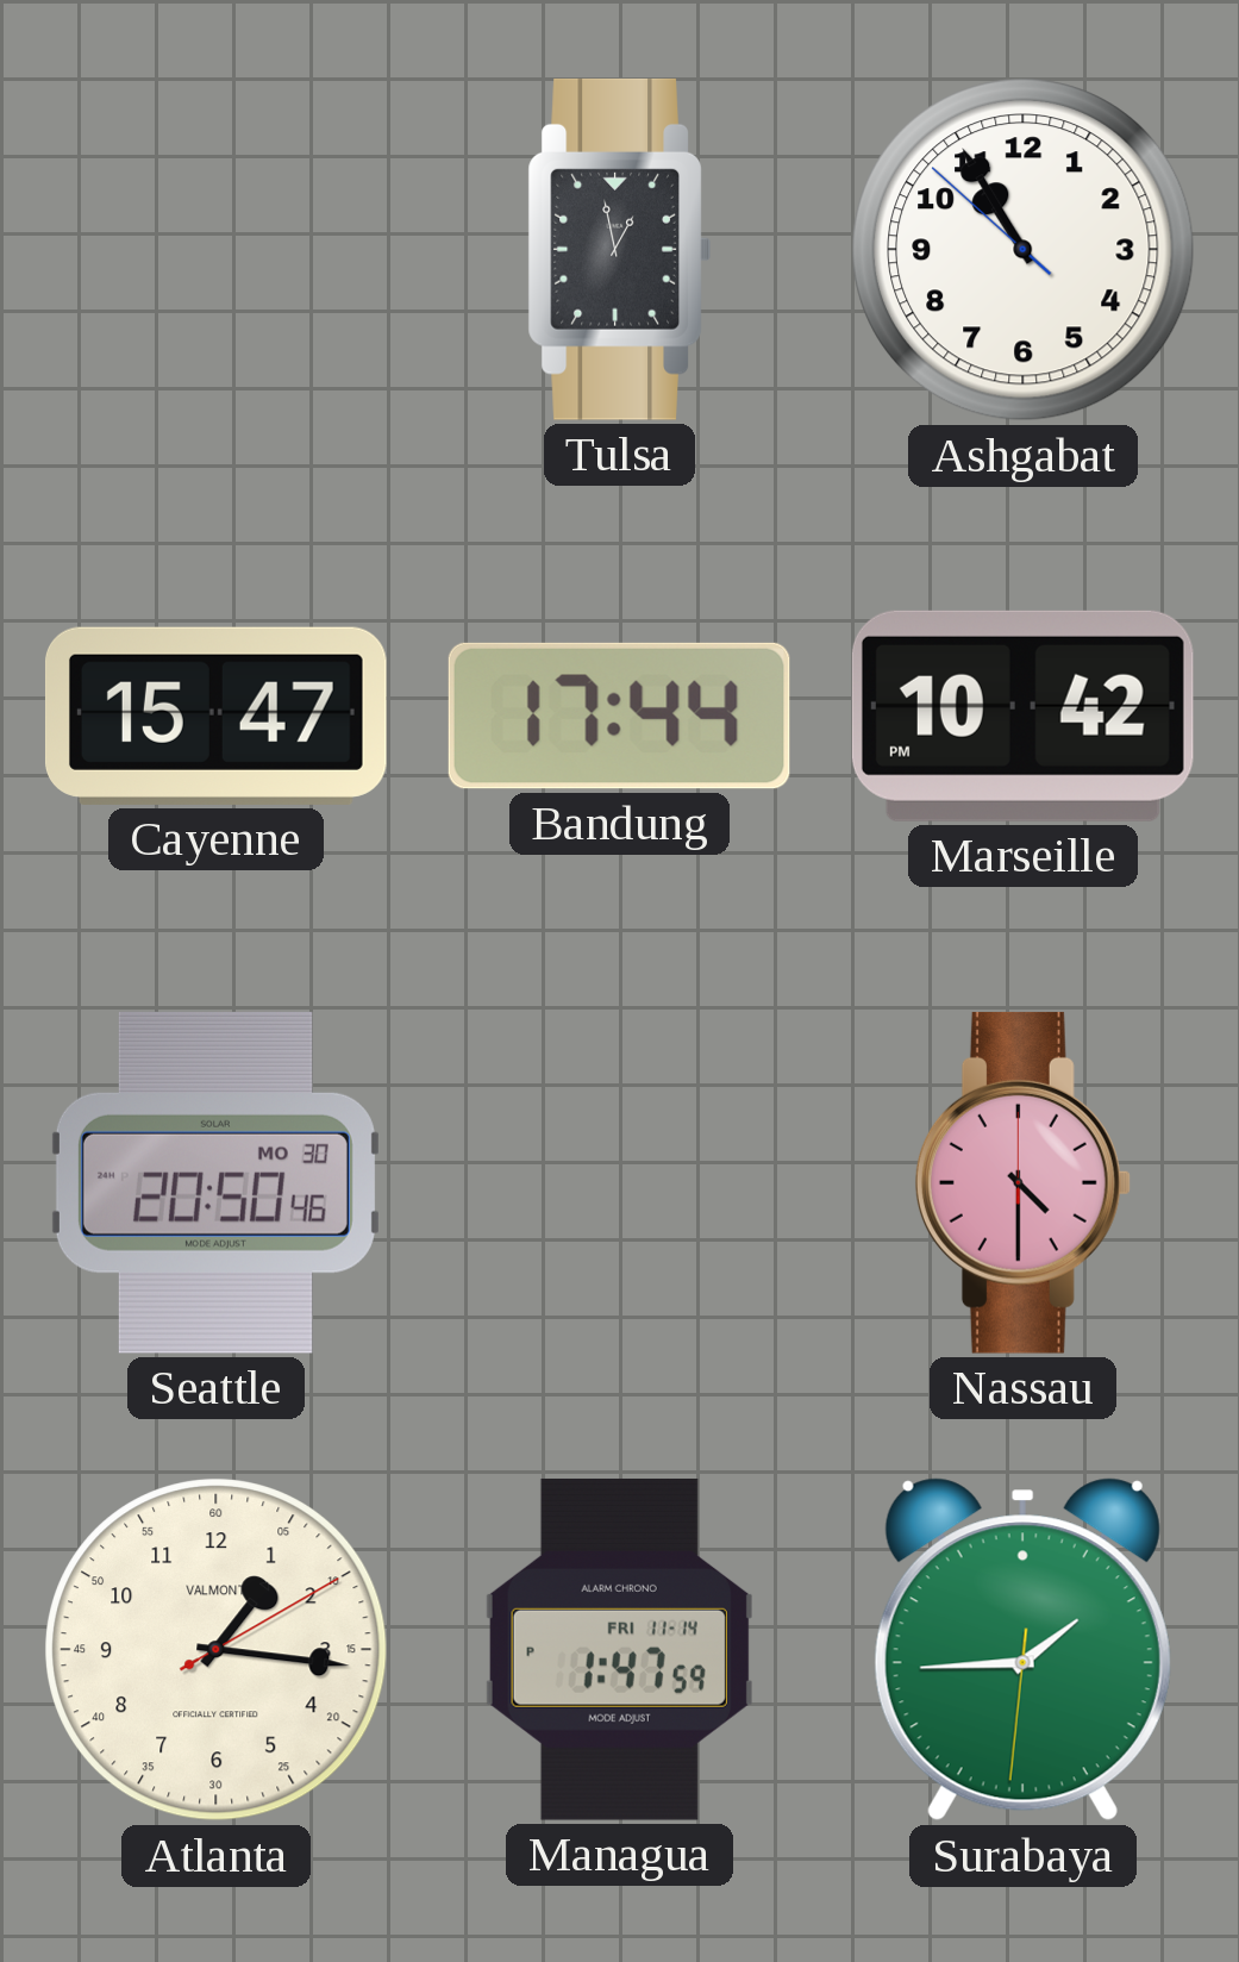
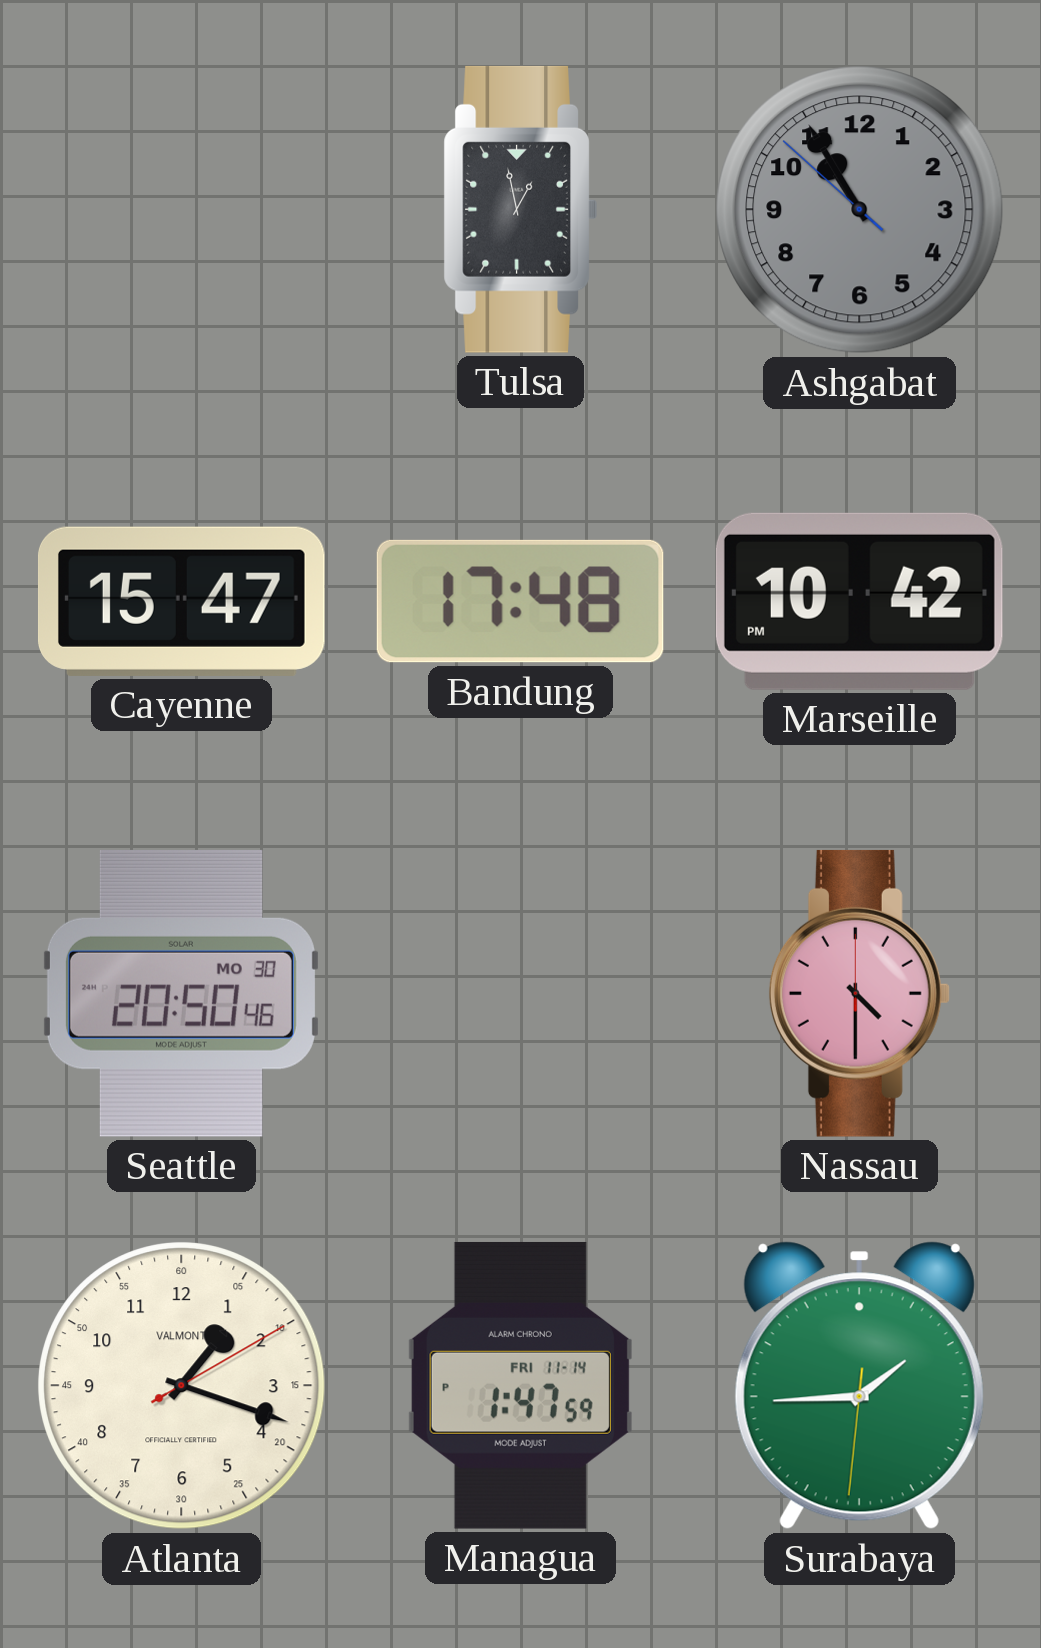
Ashgabat dial: white -> grey
Bandung: 17:44 -> 17:48
Atlanta: 1:16 -> 1:18
